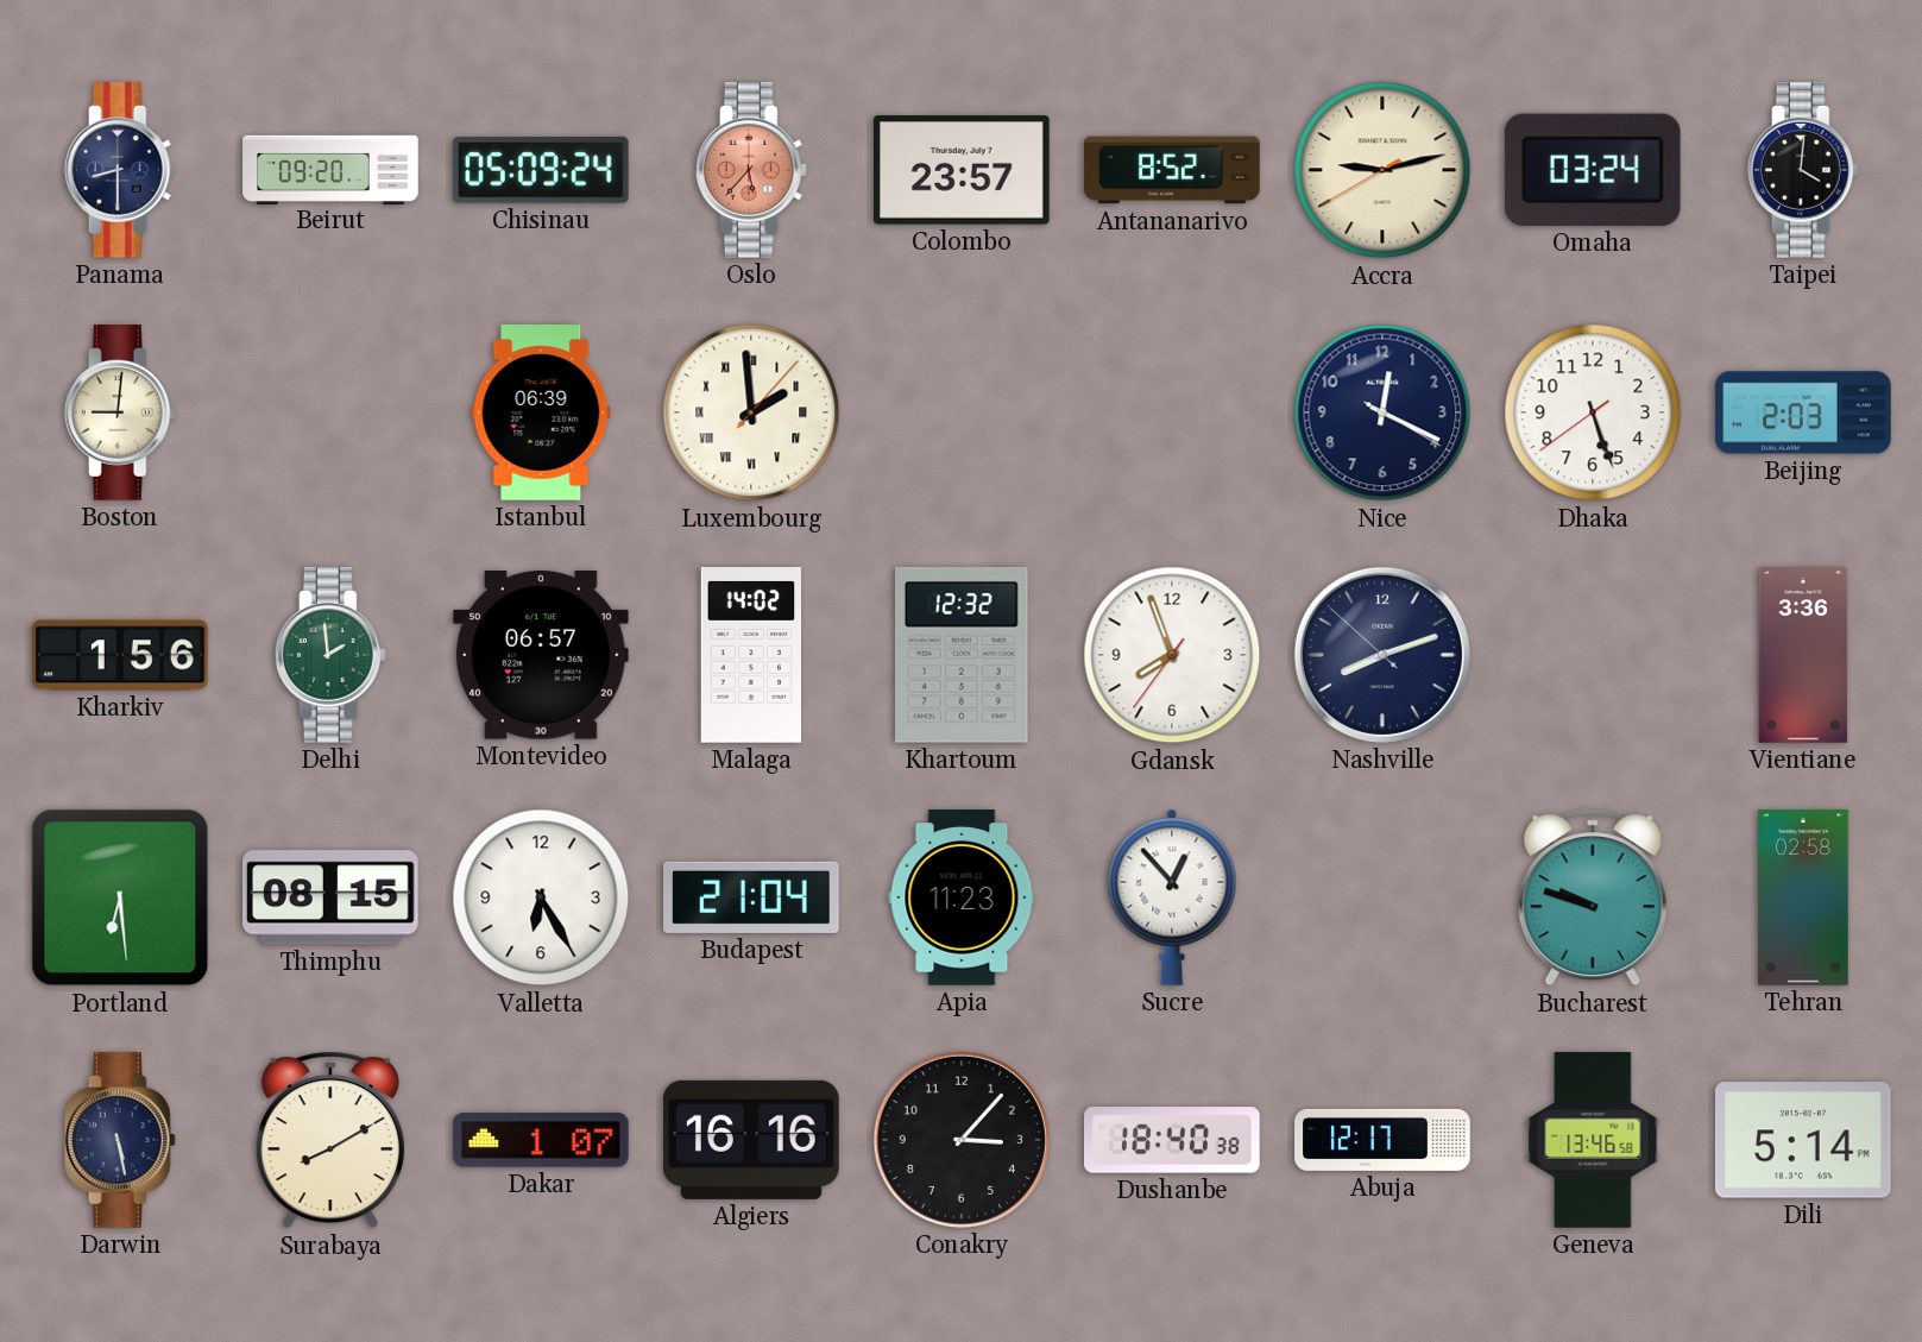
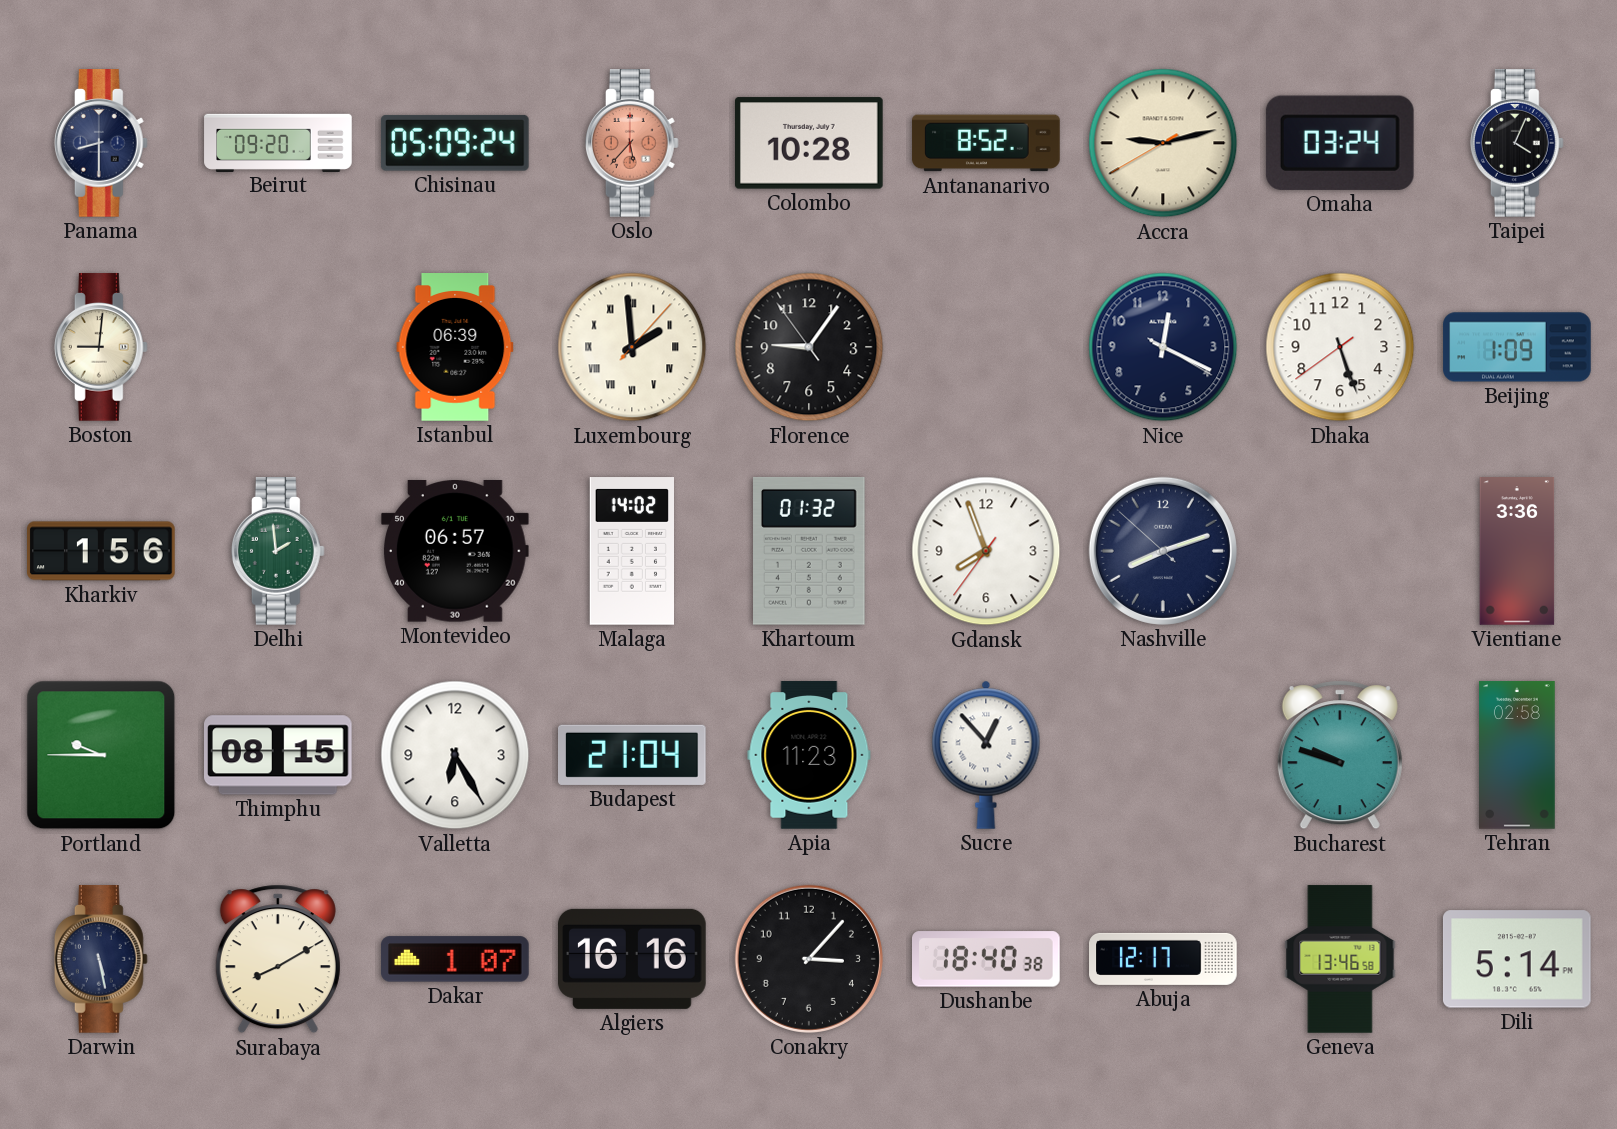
Colombo: 23:57 -> 10:28
Taipei: 4:01 -> 4:04
Florence: none -> 9:05
Beijing: 2:03 -> 1:09
Khartoum: 12:32 -> 01:32
Portland: 6:29 -> 9:45
